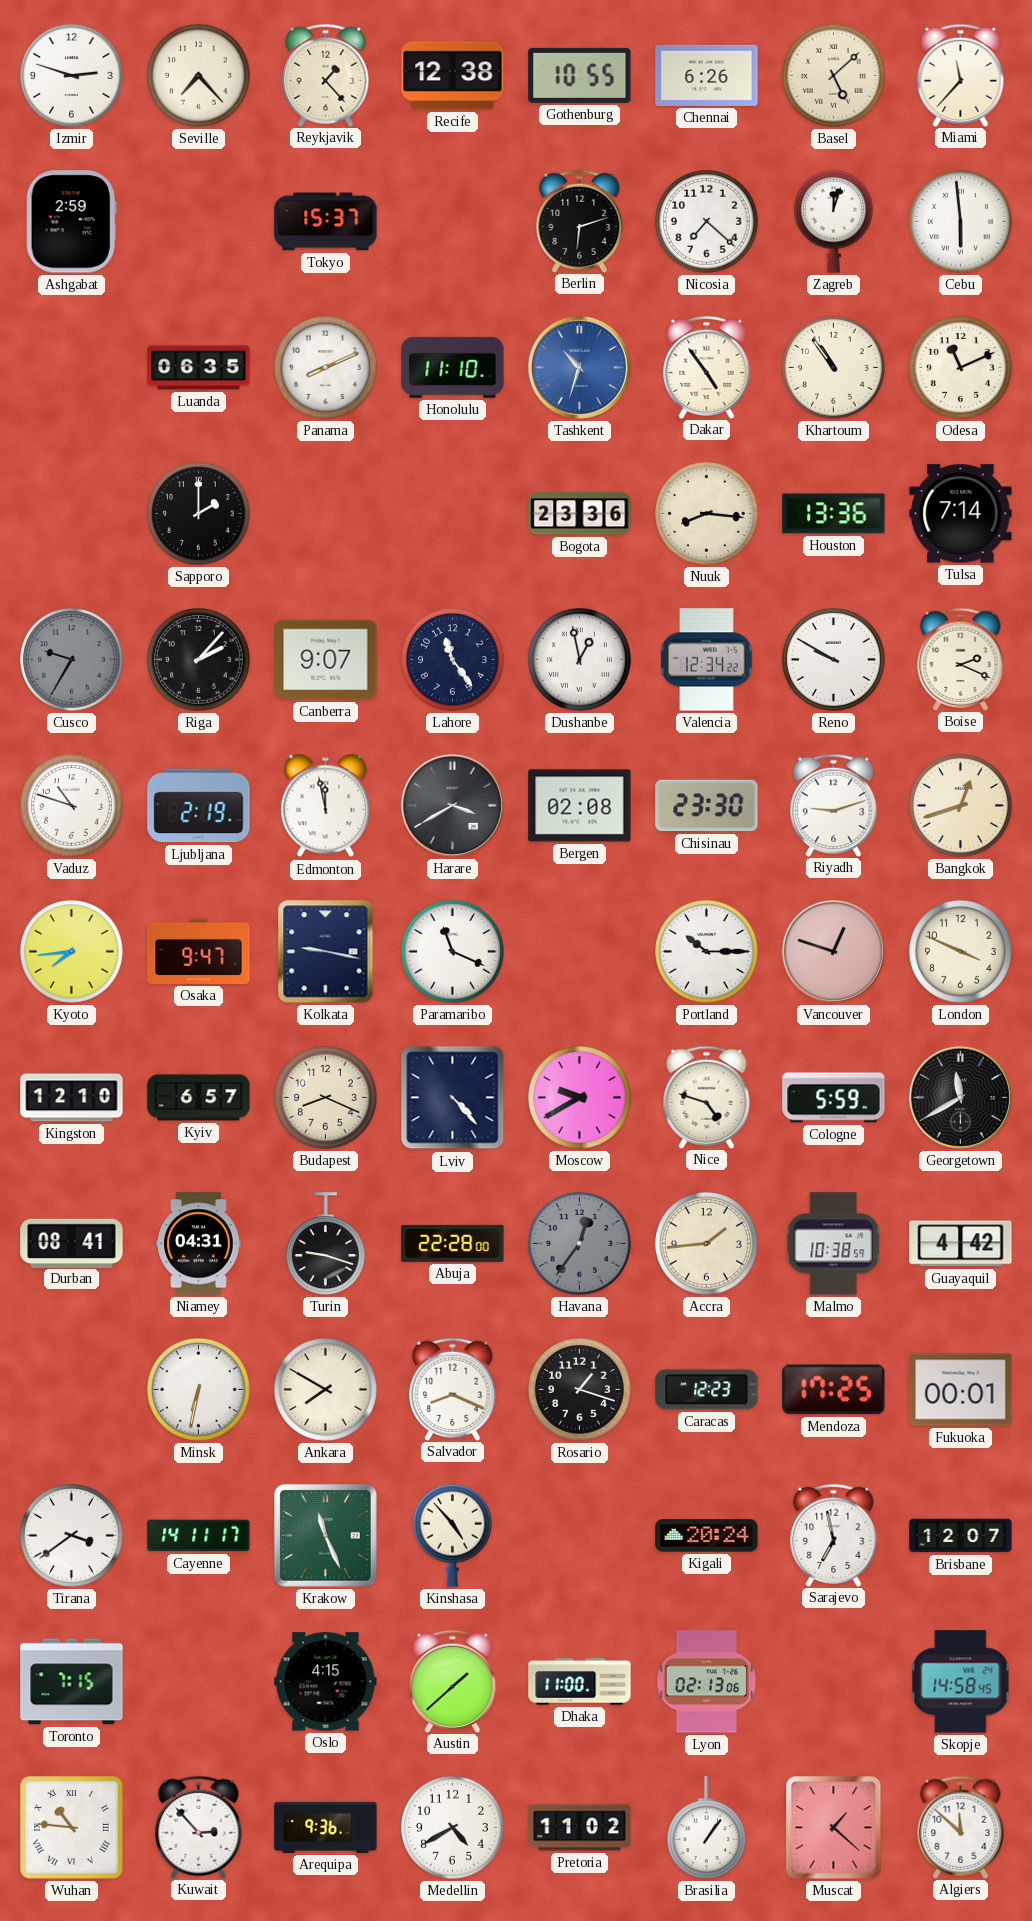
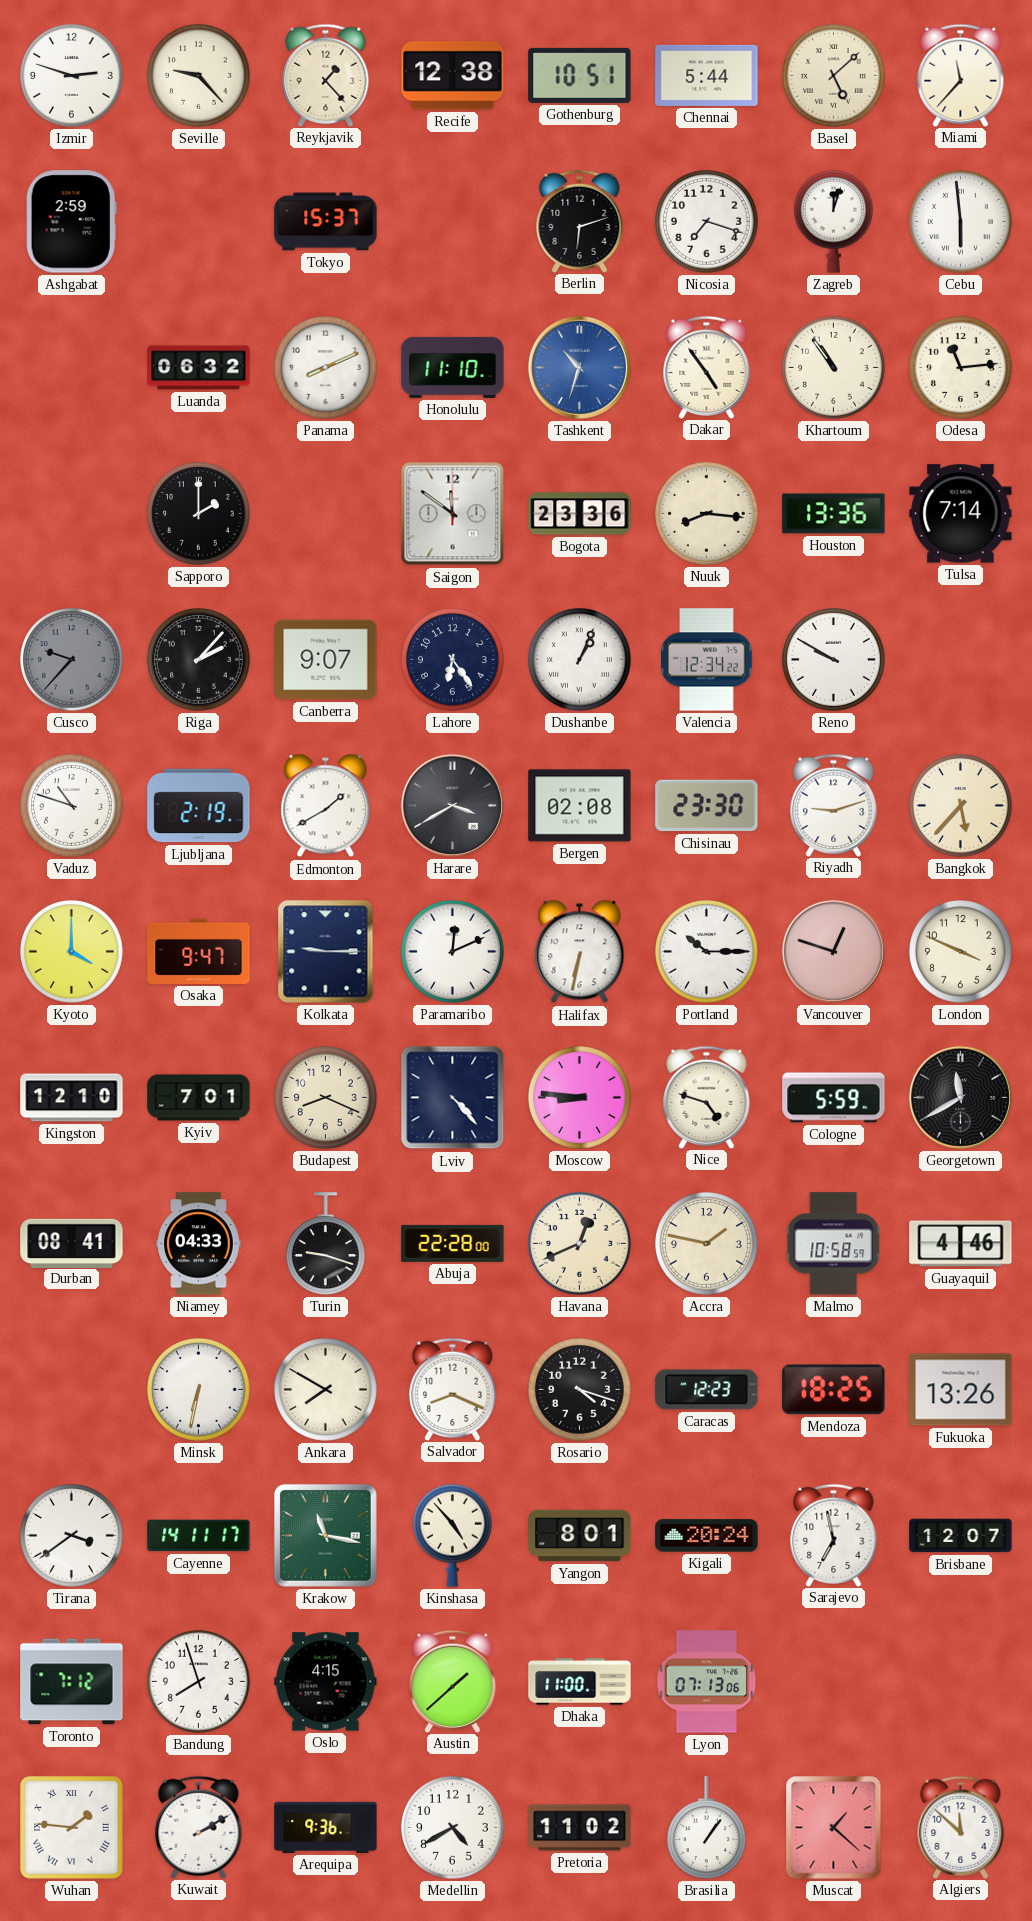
Seville: 7:23 -> 9:23
Gothenburg: 10:55 -> 10:51
Chennai: 6:26 -> 5:44
Nicosia: 7:22 -> 7:18
Luanda: 06:35 -> 06:32
Odesa: 11:11 -> 11:14
Saigon: none -> 11:51
Cusco: 9:35 -> 9:37
Lahore: 11:24 -> 6:24
Dushanbe: 12:58 -> 1:04
Boise: 2:19 -> none
Edmonton: 11:58 -> 1:40
Bangkok: 12:42 -> 5:37
Kyoto: 7:44 -> 4:00
Kolkata: 9:17 -> 9:15
Paramaribo: 11:19 -> 12:11
Halifax: none -> 6:32
Kyiv: 6:57 -> 7:01
Moscow: 9:40 -> 8:46
Niamey: 04:31 -> 04:33
Havana: 12:36 -> 12:41
Havana dial: grey -> cream
Accra: 1:44 -> 1:47
Malmo: 10:38 -> 10:58
Guayaquil: 4:42 -> 4:46
Rosario: 1:18 -> 4:18
Mendoza: 17:25 -> 18:25
Fukuoka: 00:01 -> 13:26
Krakow: 11:26 -> 11:17
Yangon: none -> 8:01
Toronto: 7:15 -> 7:12
Bandung: none -> 7:57
Lyon: 02:13 -> 07:13
Skopje: 14:58 -> none
Wuhan: 10:46 -> 1:46
Kuwait: 2:53 -> 2:10
